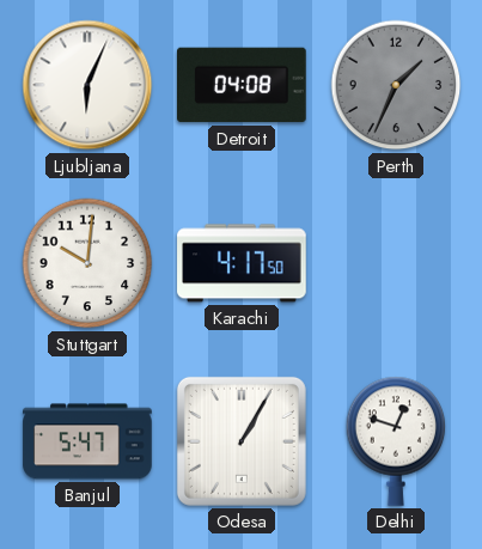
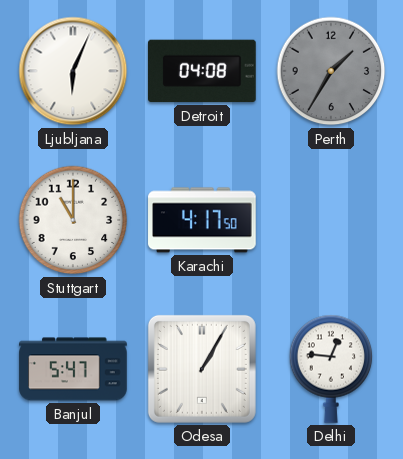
Perth: 1:34 -> 1:35
Stuttgart: 10:01 -> 11:00
Delhi: 12:48 -> 12:46
